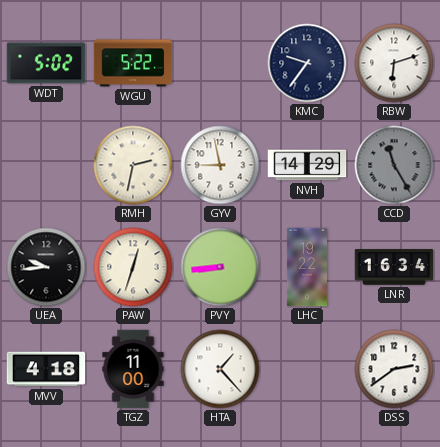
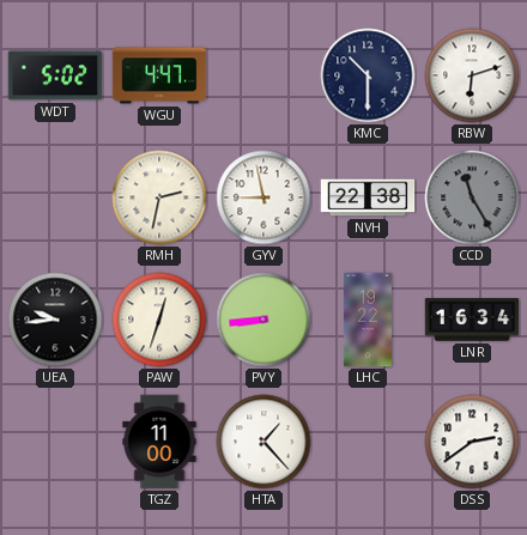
WGU: 5:22 -> 4:47
KMC: 9:36 -> 10:30
NVH: 14:29 -> 22:38
MVV: 4:18 -> none
